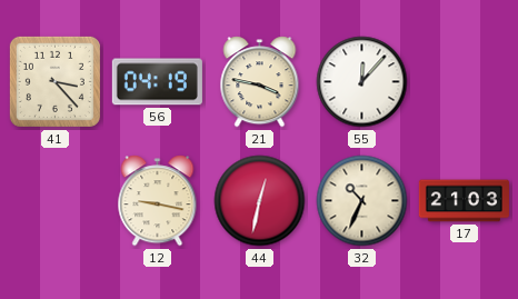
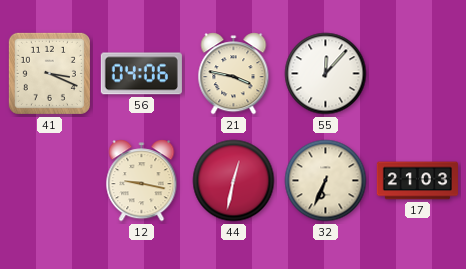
41: 3:23 -> 3:19
56: 04:19 -> 04:06
32: 10:34 -> 6:34
